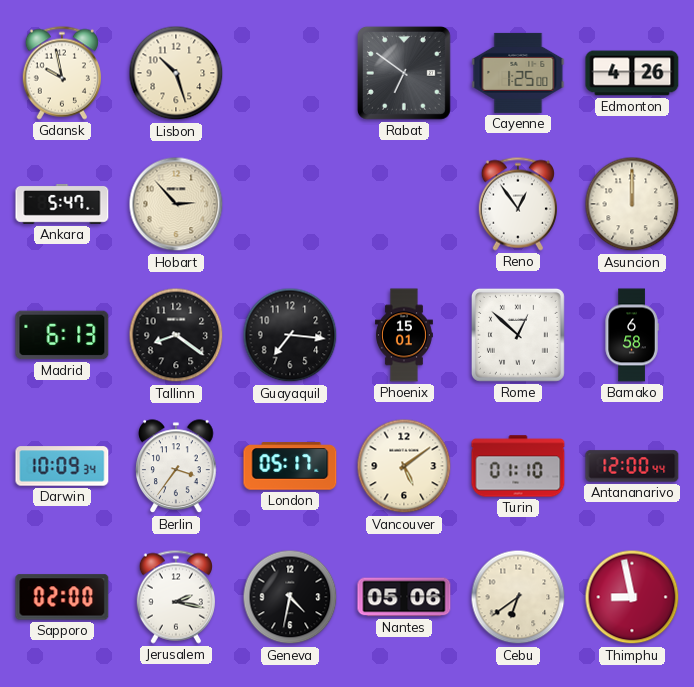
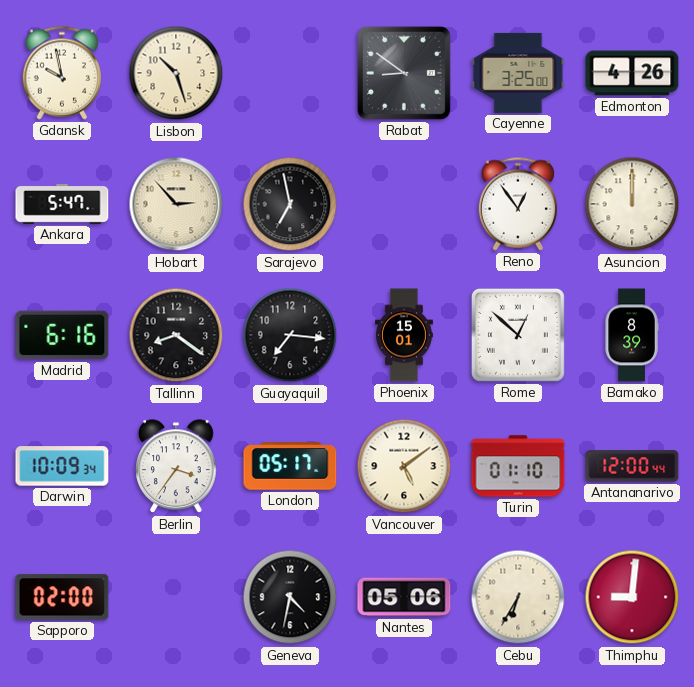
Rabat: 6:51 -> 8:51
Cayenne: 1:25 -> 3:25
Sarajevo: none -> 6:58
Madrid: 6:13 -> 6:16
Bamako: 6:58 -> 8:39
Jerusalem: 2:17 -> none
Cebu: 6:39 -> 6:35
Thimphu: 8:58 -> 9:01
